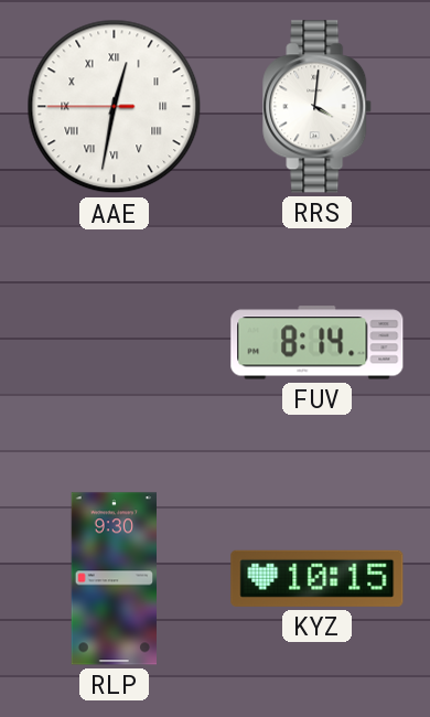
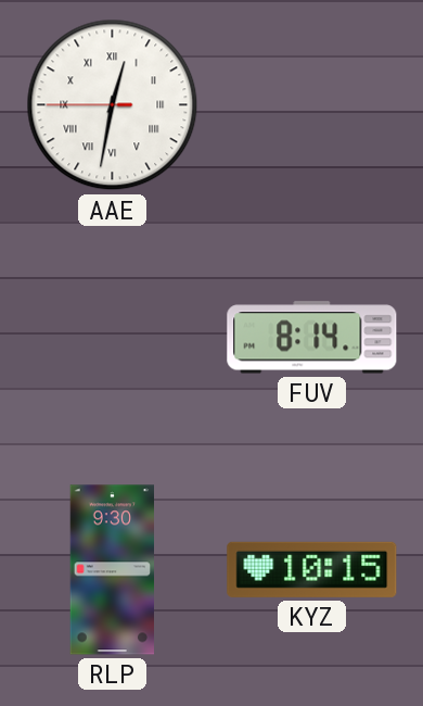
RRS: 4:01 -> none
